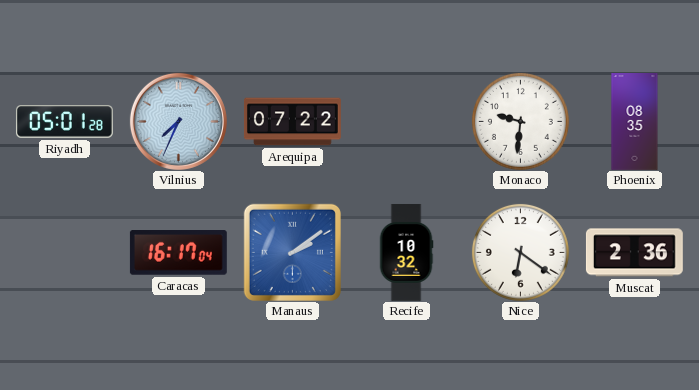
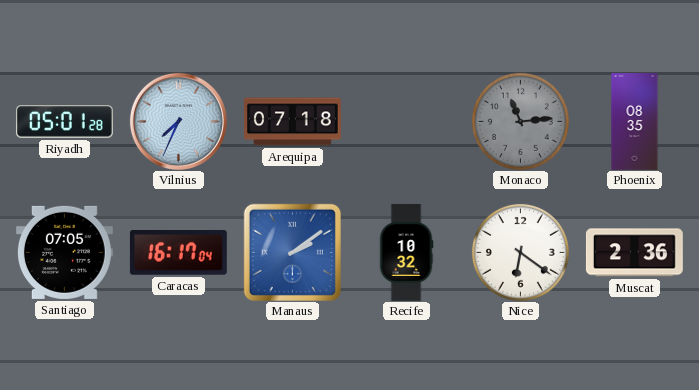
Arequipa: 07:22 -> 07:18
Monaco: 9:31 -> 11:14
Monaco dial: white -> grey
Santiago: none -> 07:05
